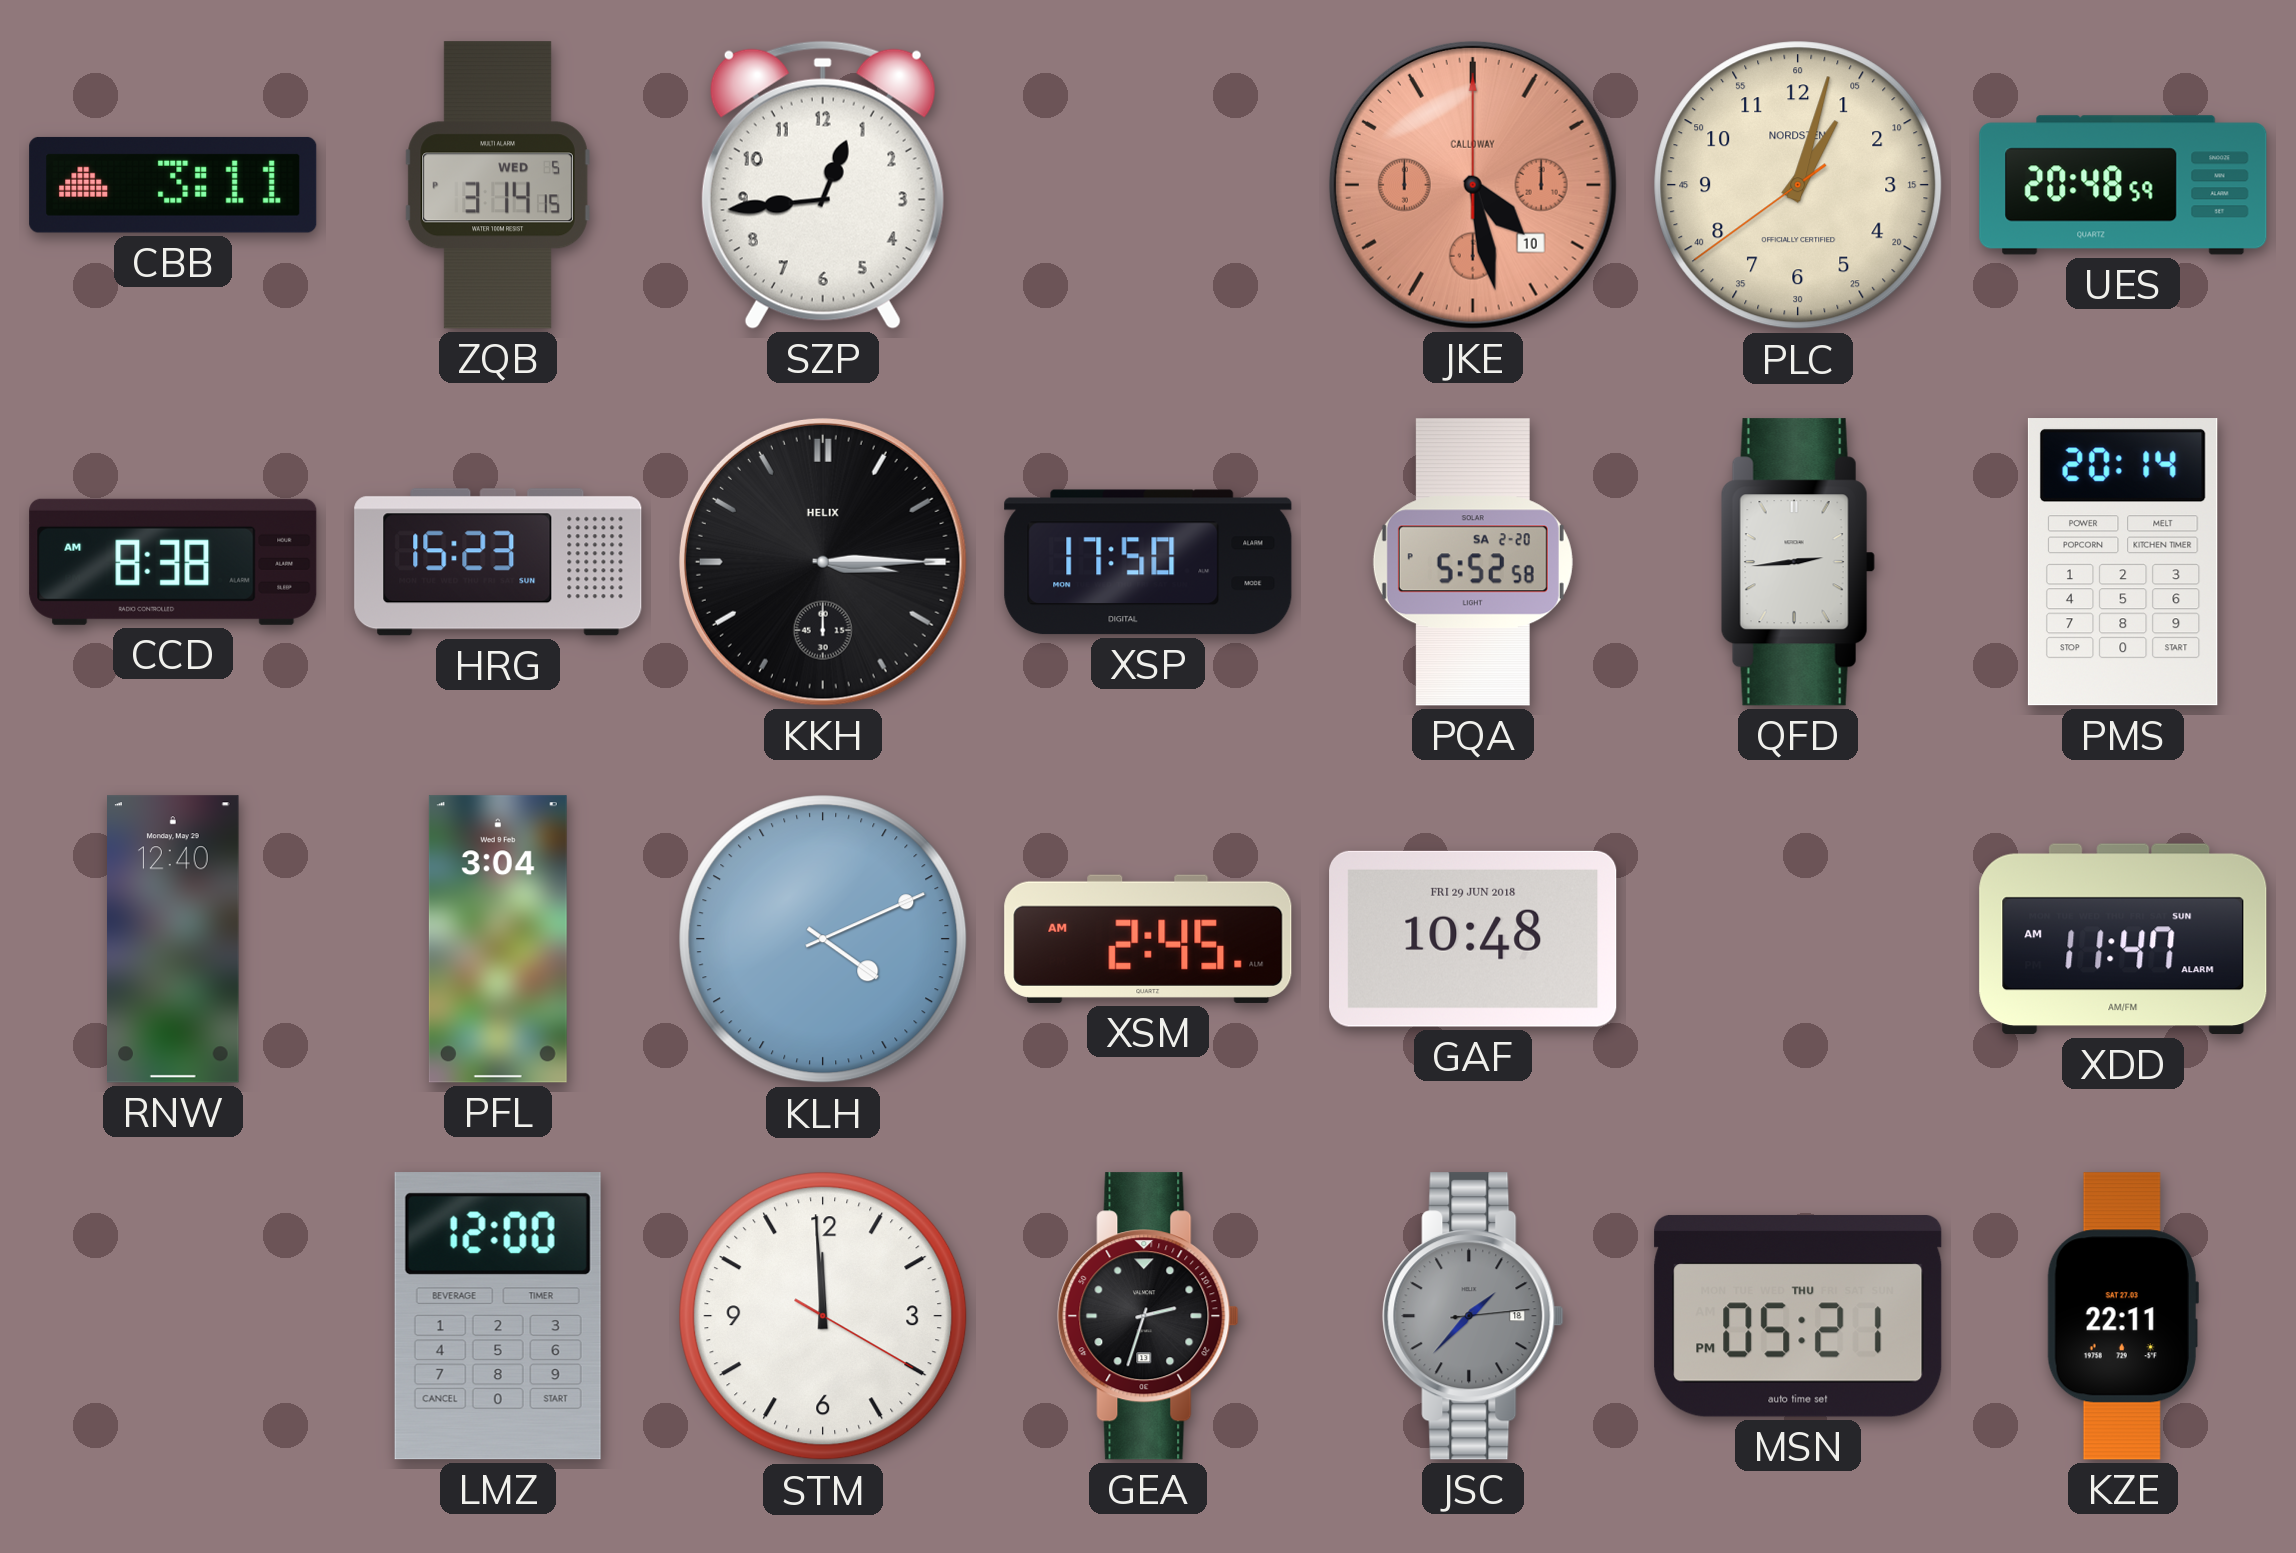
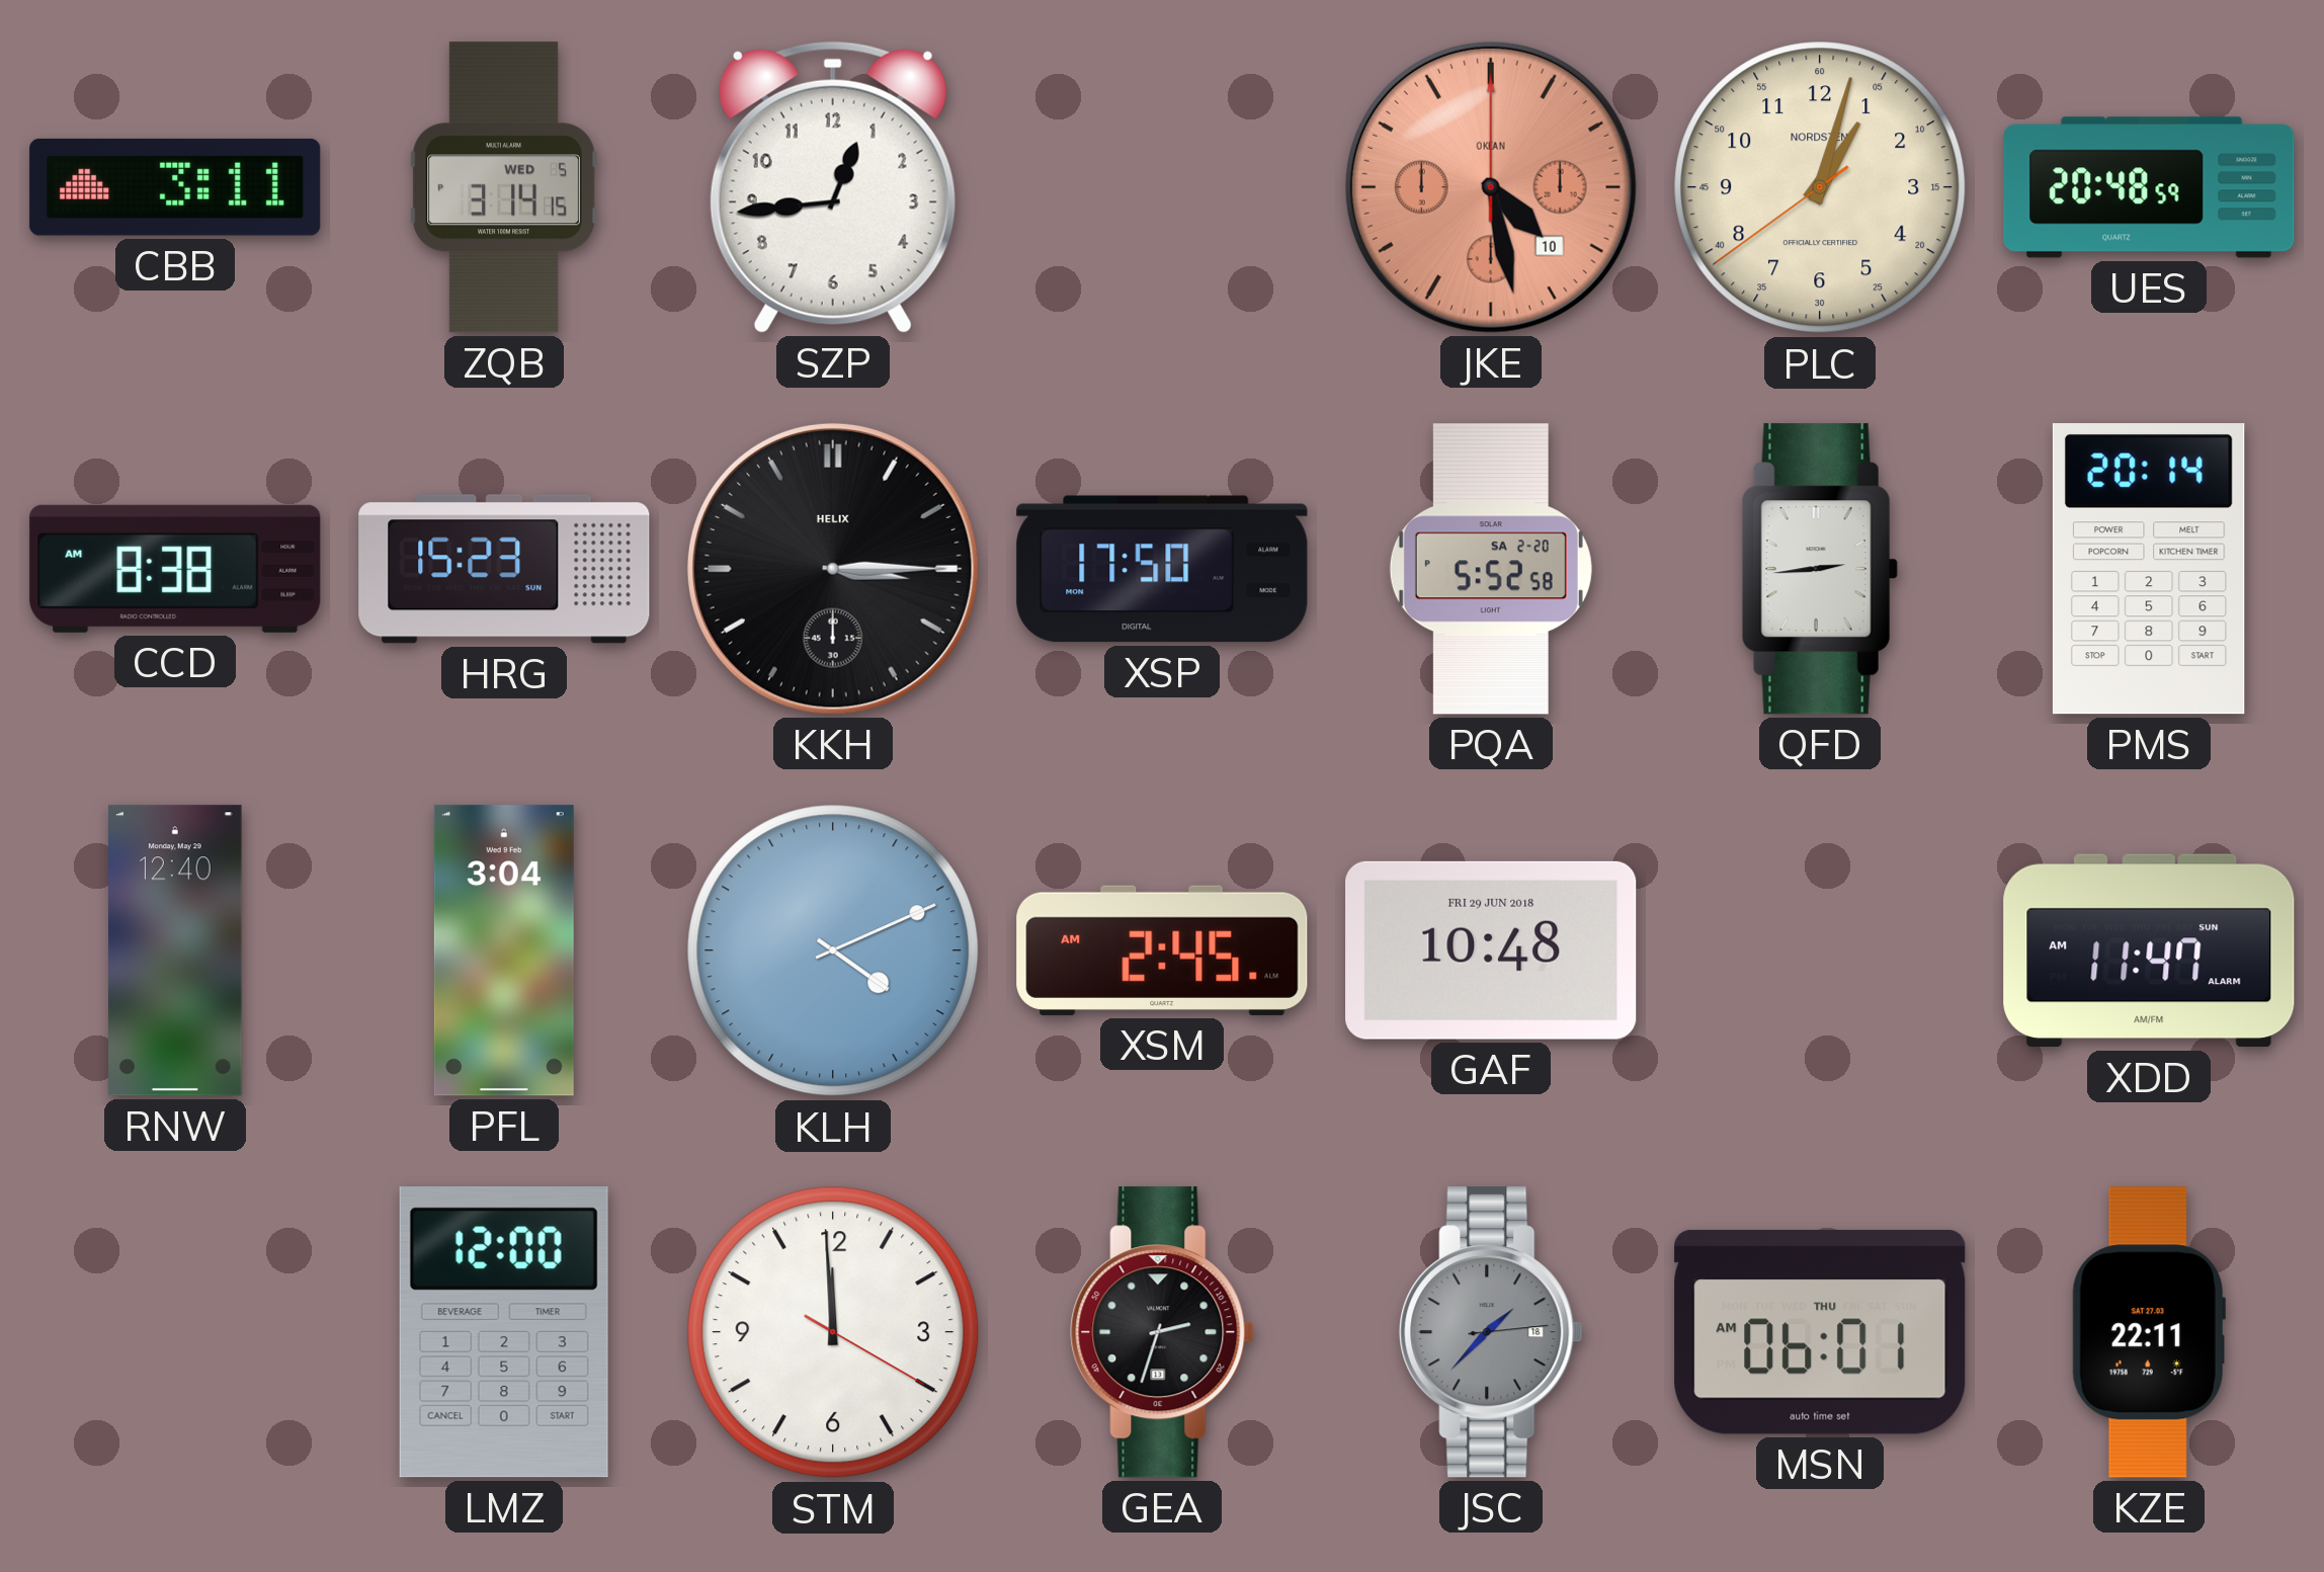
JKE brand: CALLOWAY -> OKEAN
MSN: 05:21 -> 06:01
